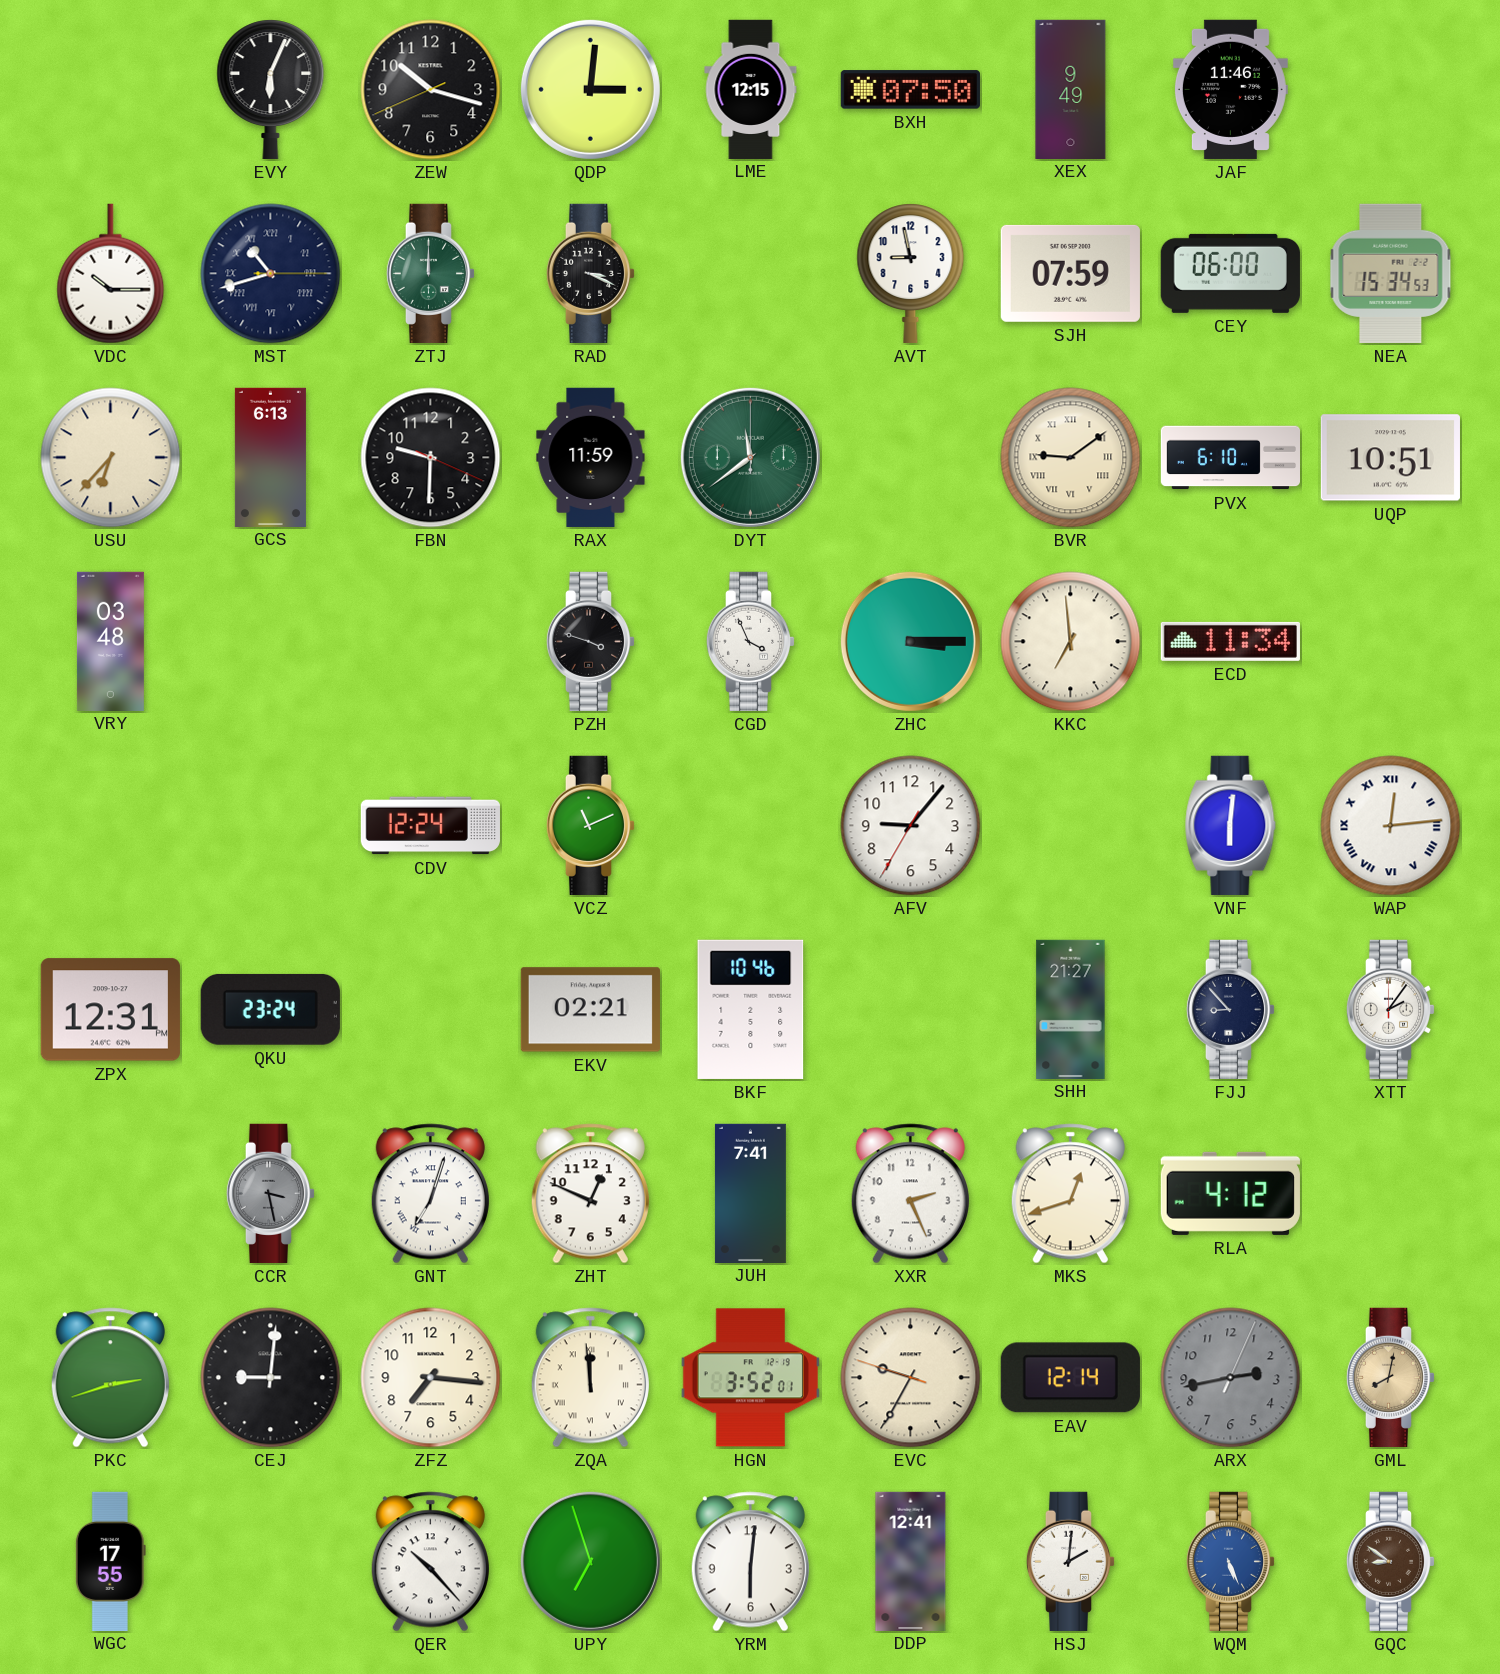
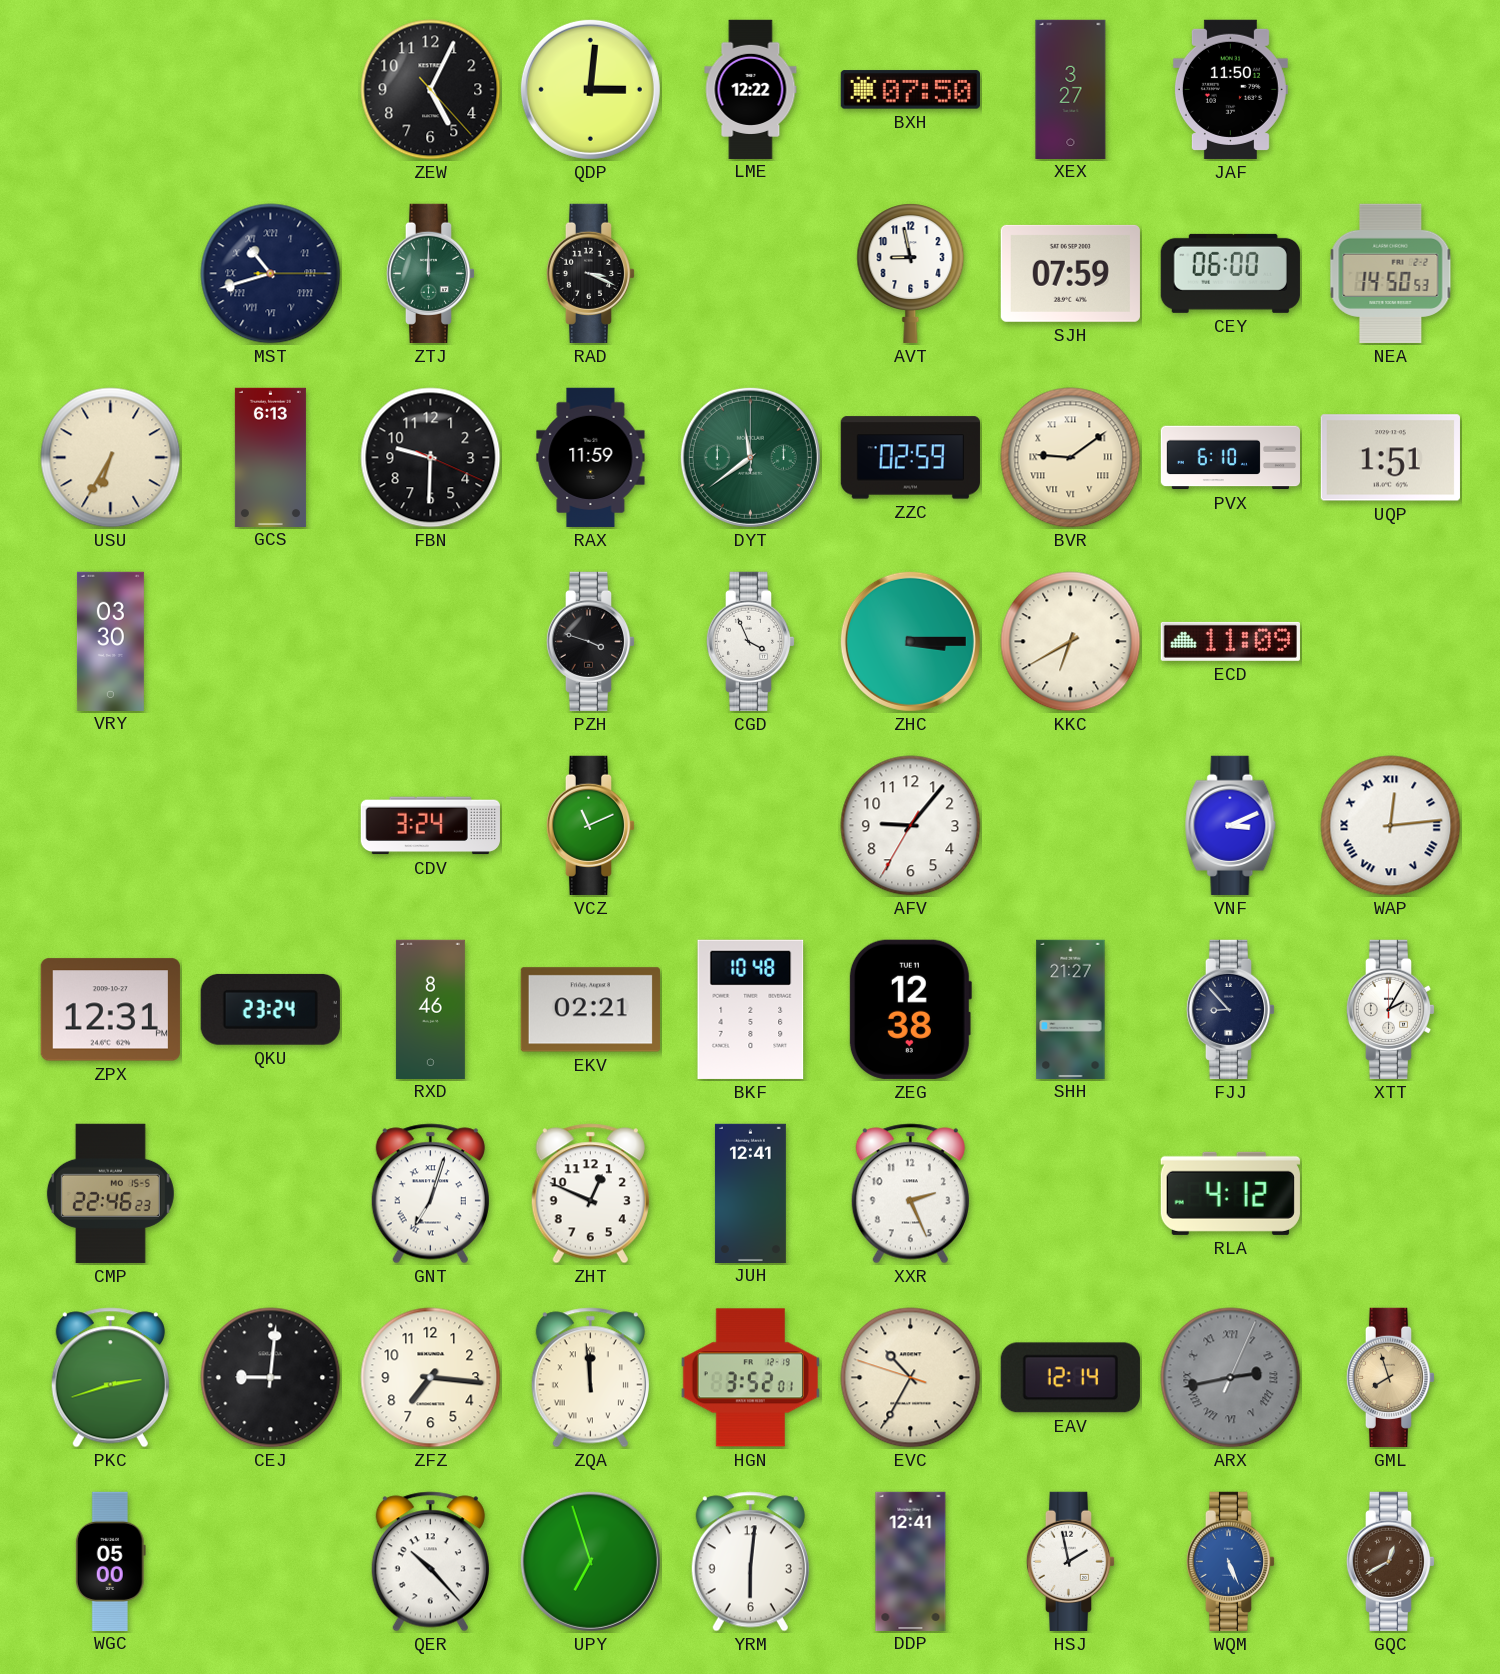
EVY: 6:04 -> none
ZEW: 10:17 -> 5:04
LME: 12:15 -> 12:22
XEX: 9:49 -> 3:27
JAF: 11:46 -> 11:50
VDC: 10:15 -> none
NEA: 15:34 -> 14:50
USU: 6:37 -> 6:35
ZZC: none -> 02:59
UQP: 10:51 -> 1:51
VRY: 03:48 -> 03:30
KKC: 6:59 -> 6:40
ECD: 11:34 -> 11:09
CDV: 12:24 -> 3:24
VNF: 6:01 -> 3:11
RXD: none -> 8:46
BKF: 10:46 -> 10:48
ZEG: none -> 12:38
XTT: 2:06 -> 2:05
CMP: none -> 22:46
CCR: 3:28 -> none
JUH: 7:41 -> 12:41
MKS: 12:42 -> none
EVC: 9:34 -> 10:34
ARX numerals: Arabic -> Roman
GML: 8:02 -> 7:57
WGC: 17:55 -> 05:00
HSJ: 2:01 -> 1:58
GQC: 8:51 -> 12:40
